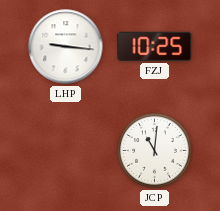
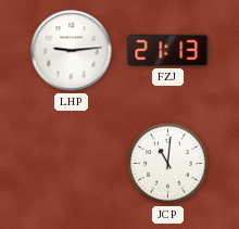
LHP: 9:16 -> 9:14
FZJ: 10:25 -> 21:13
